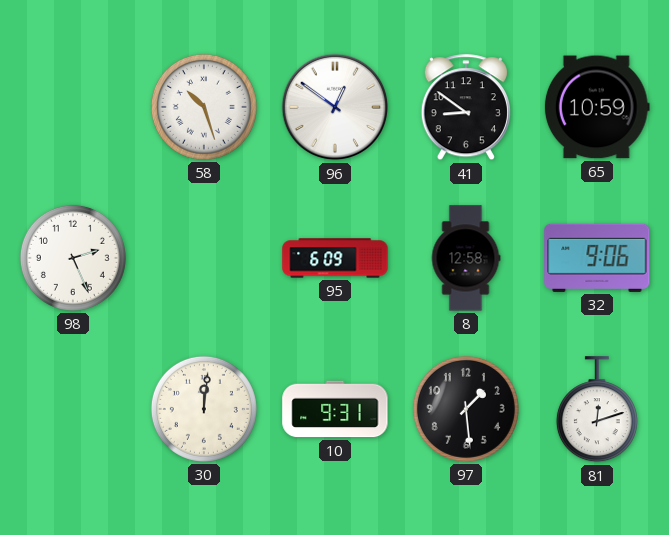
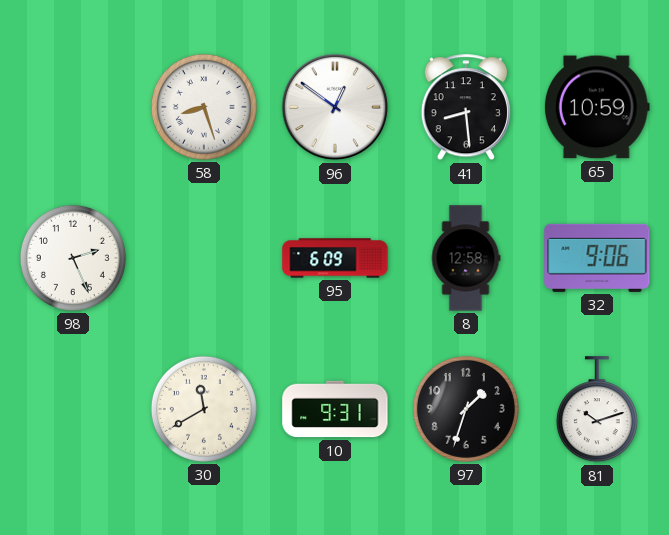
58: 10:27 -> 8:27
41: 8:51 -> 8:29
30: 12:01 -> 11:40
97: 1:29 -> 1:33
81: 12:12 -> 10:12
